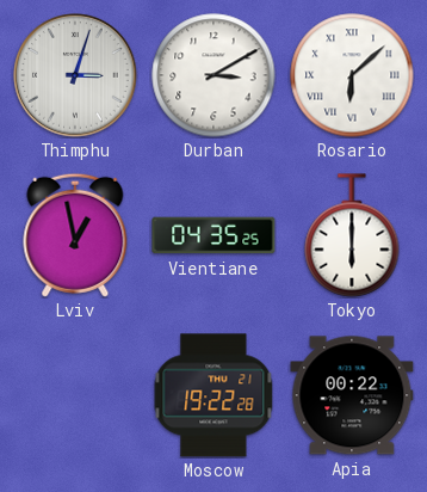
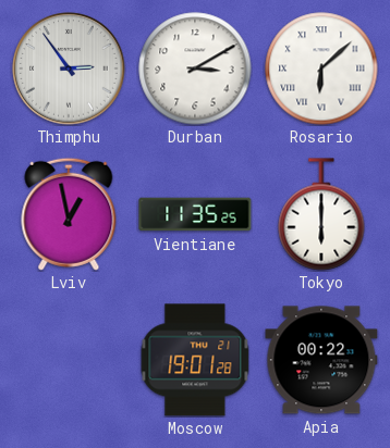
Thimphu: 3:03 -> 2:54
Vientiane: 04:35 -> 11:35
Moscow: 19:22 -> 19:01
